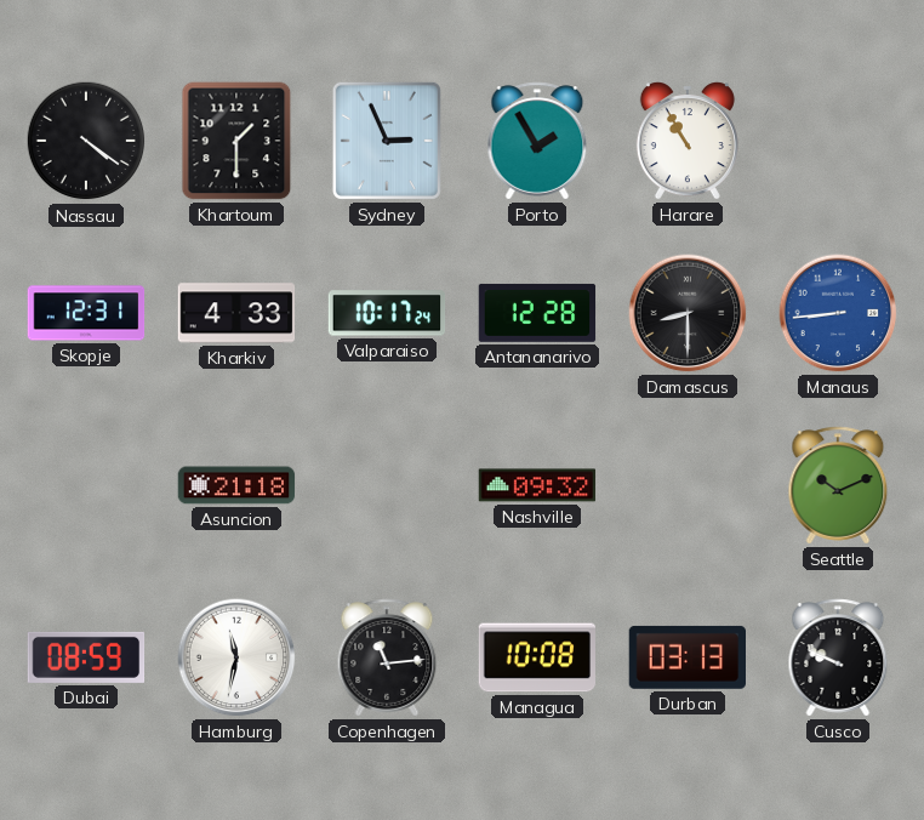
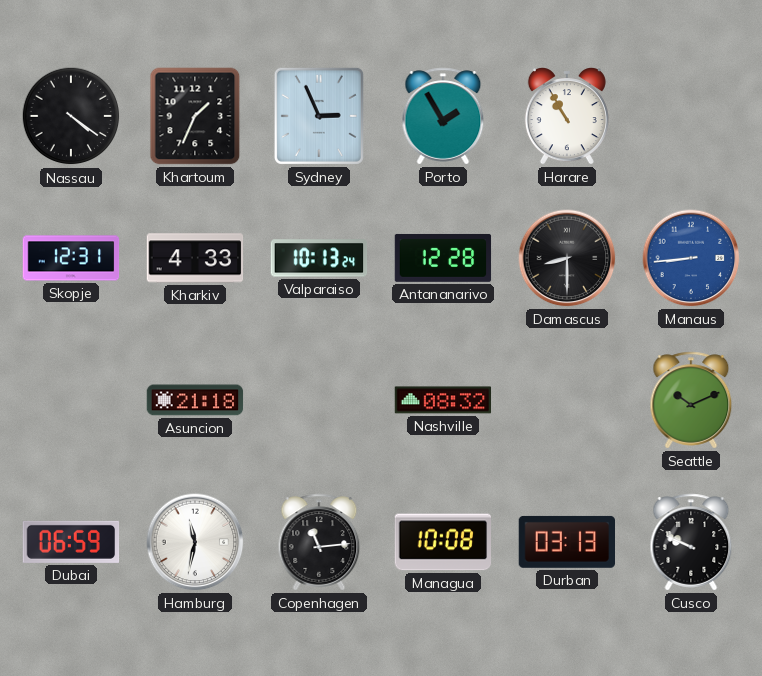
Khartoum: 1:30 -> 1:34
Valparaiso: 10:17 -> 10:13
Nashville: 09:32 -> 08:32
Dubai: 08:59 -> 06:59
